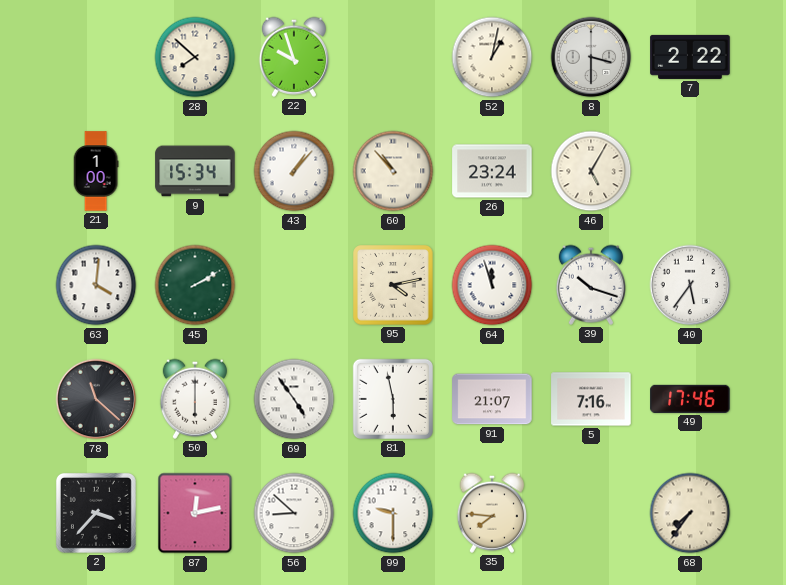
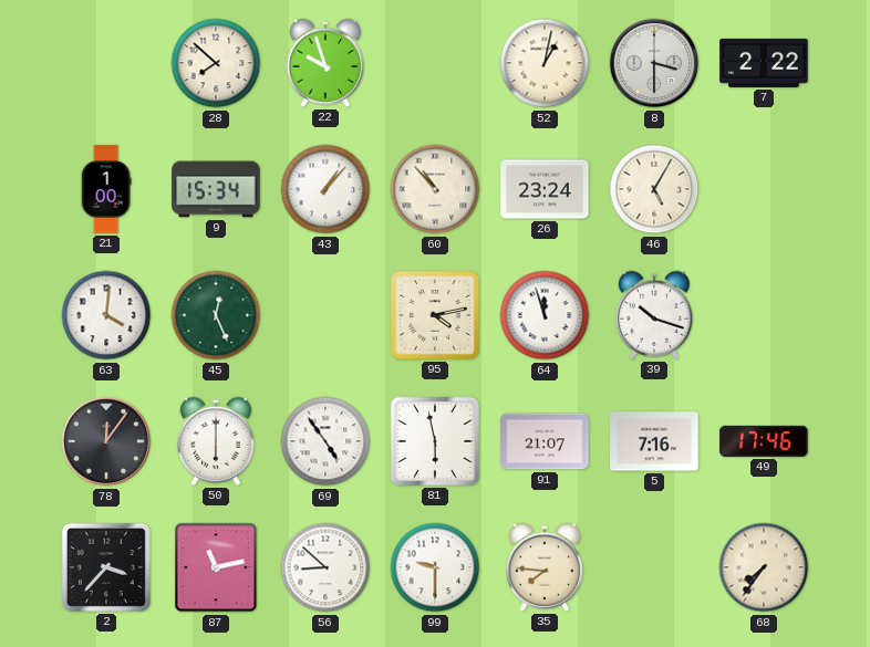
45: 2:10 -> 12:26
40: 5:36 -> none
78: 11:22 -> 12:06
87: 12:13 -> 11:13
